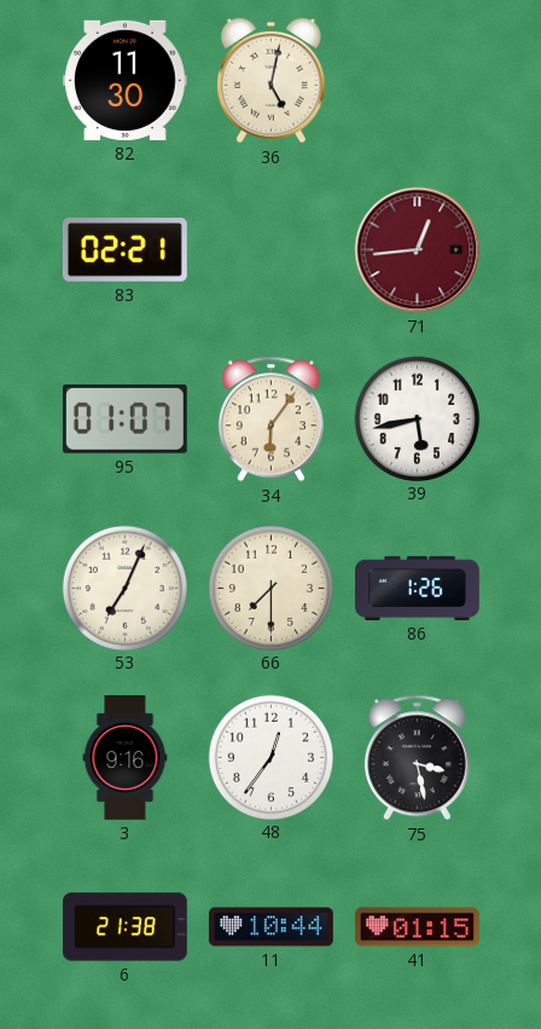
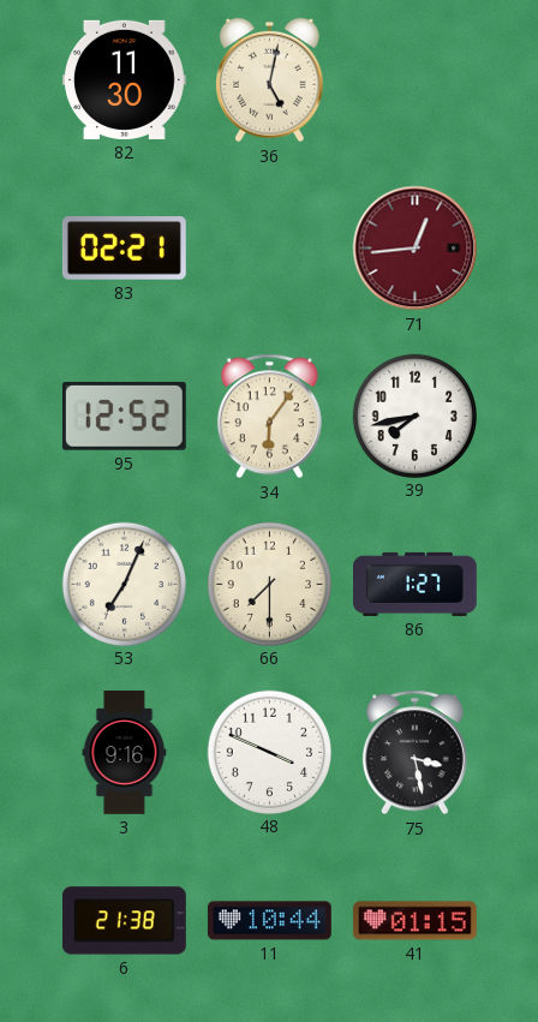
95: 01:07 -> 12:52
39: 5:43 -> 7:43
86: 1:26 -> 1:27
48: 12:36 -> 3:49
